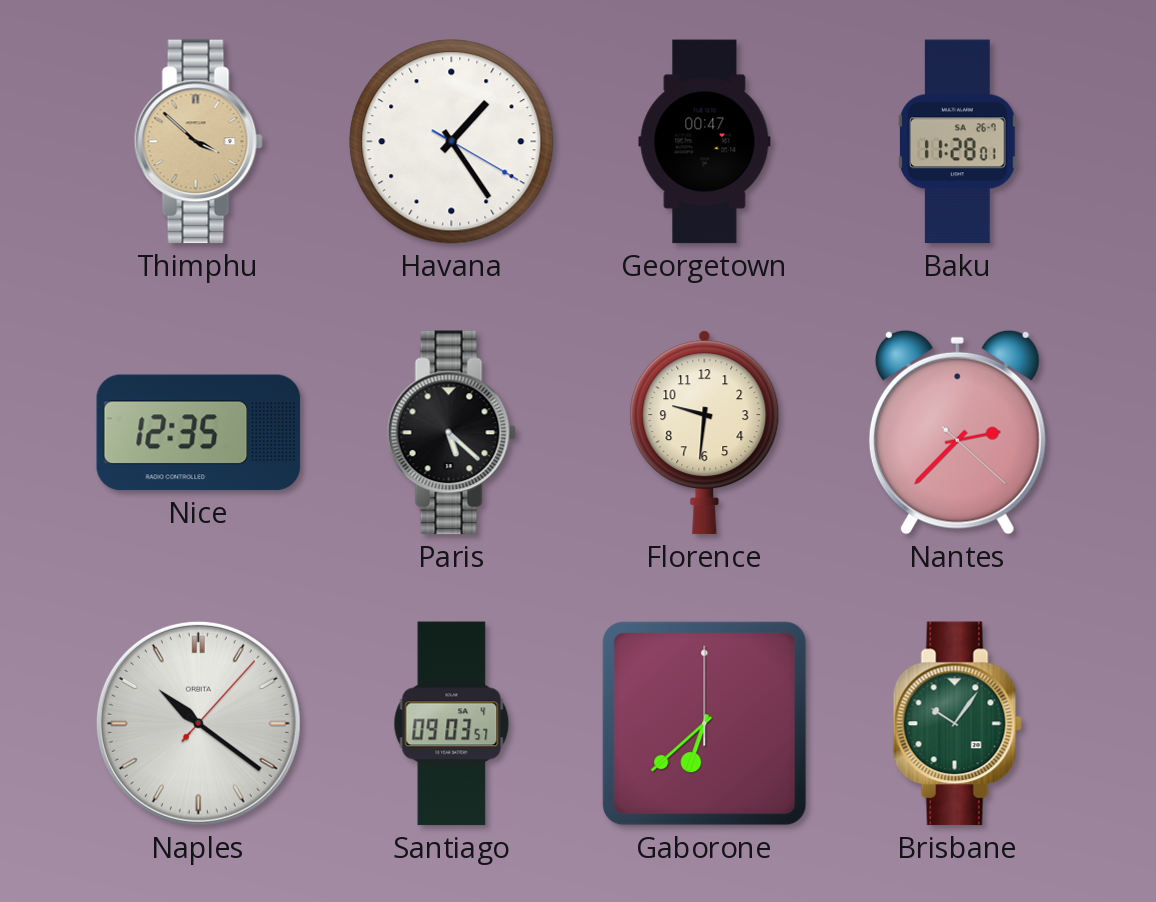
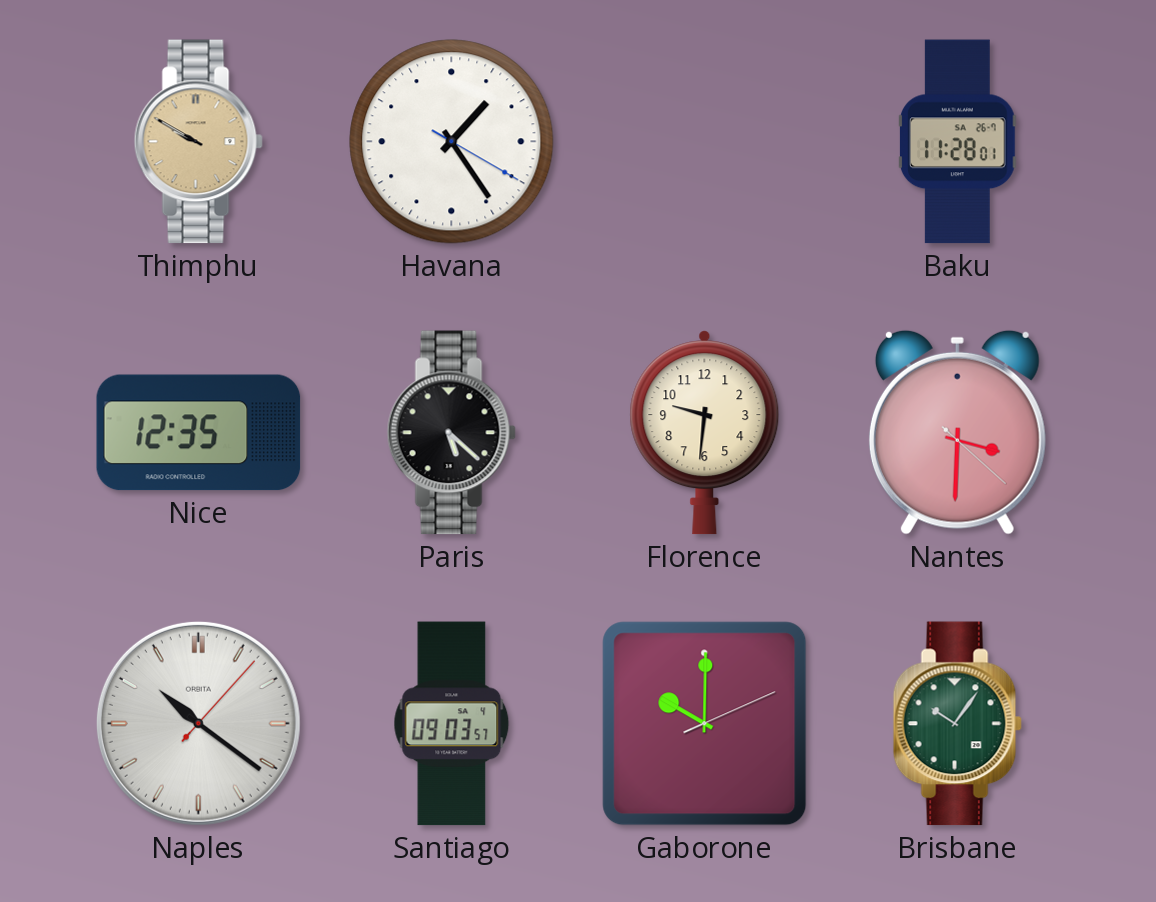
Thimphu: 3:52 -> 9:50
Georgetown: 00:47 -> none
Nantes: 2:37 -> 3:30
Gaborone: 6:38 -> 10:00
